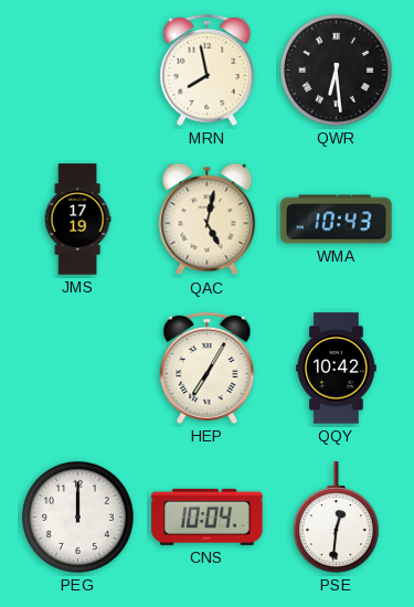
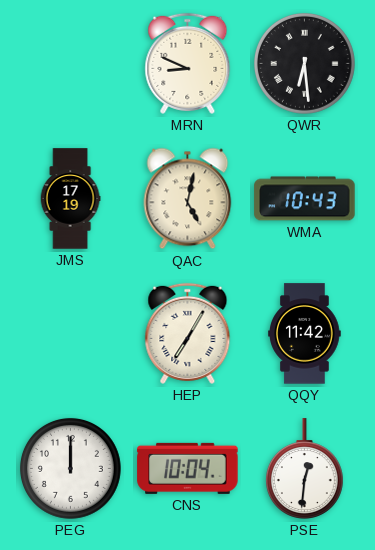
MRN: 7:58 -> 8:49
QQY: 10:42 -> 11:42
